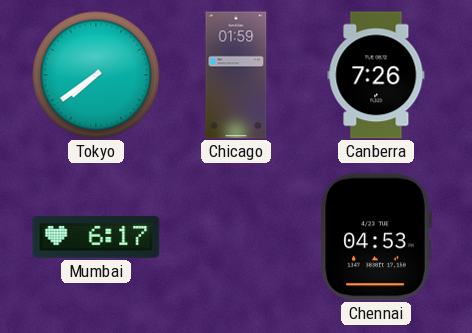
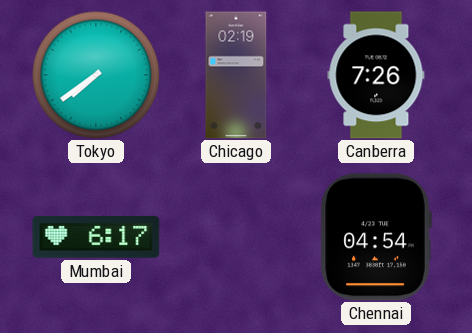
Chicago: 01:59 -> 02:19
Chennai: 04:53 -> 04:54
